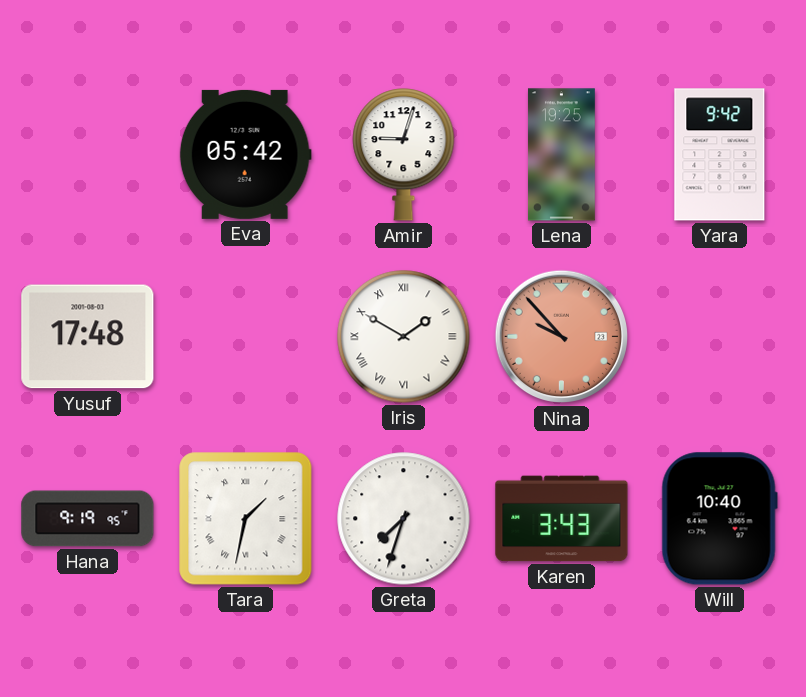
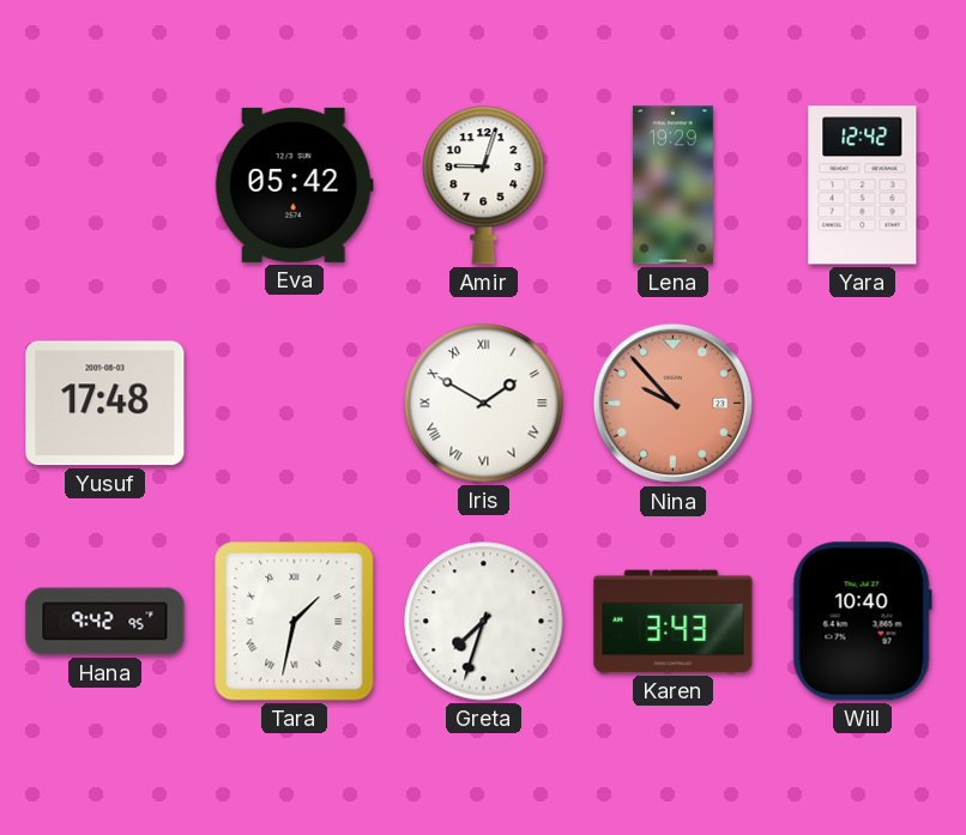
Lena: 19:25 -> 19:29
Yara: 9:42 -> 12:42
Hana: 9:19 -> 9:42
